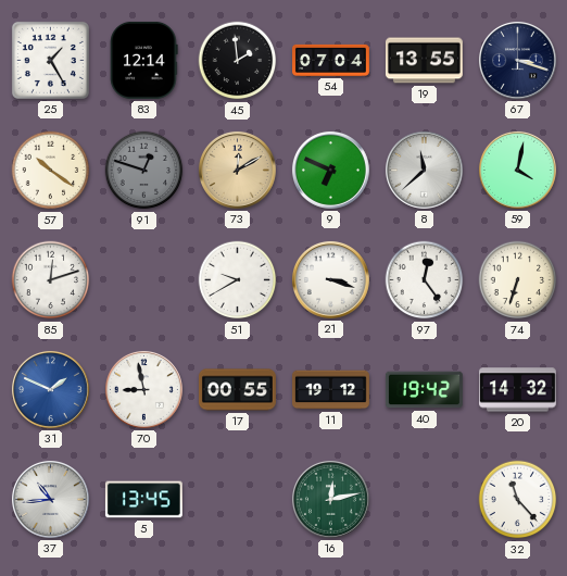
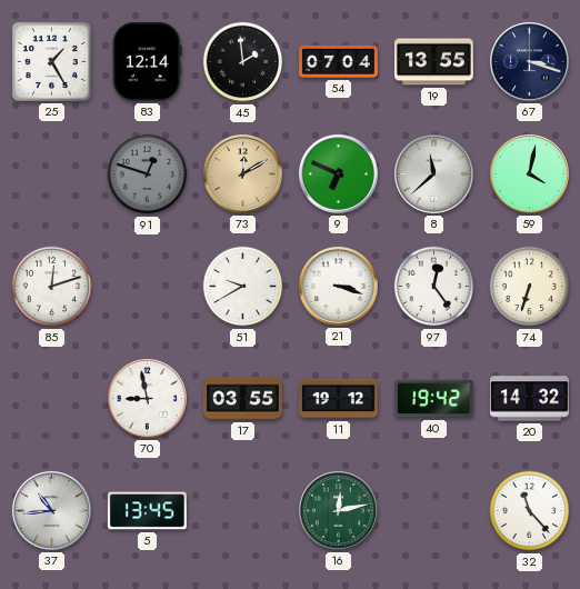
57: 10:21 -> none
31: 1:49 -> none
17: 00:55 -> 03:55
